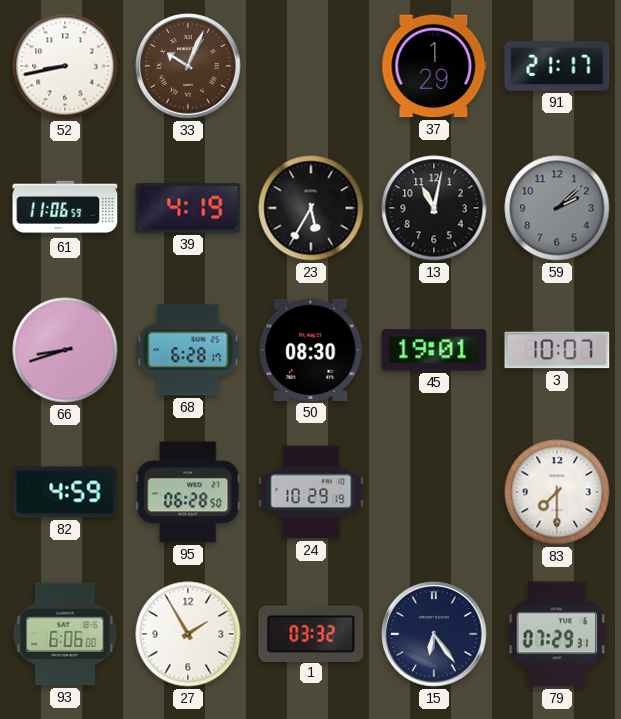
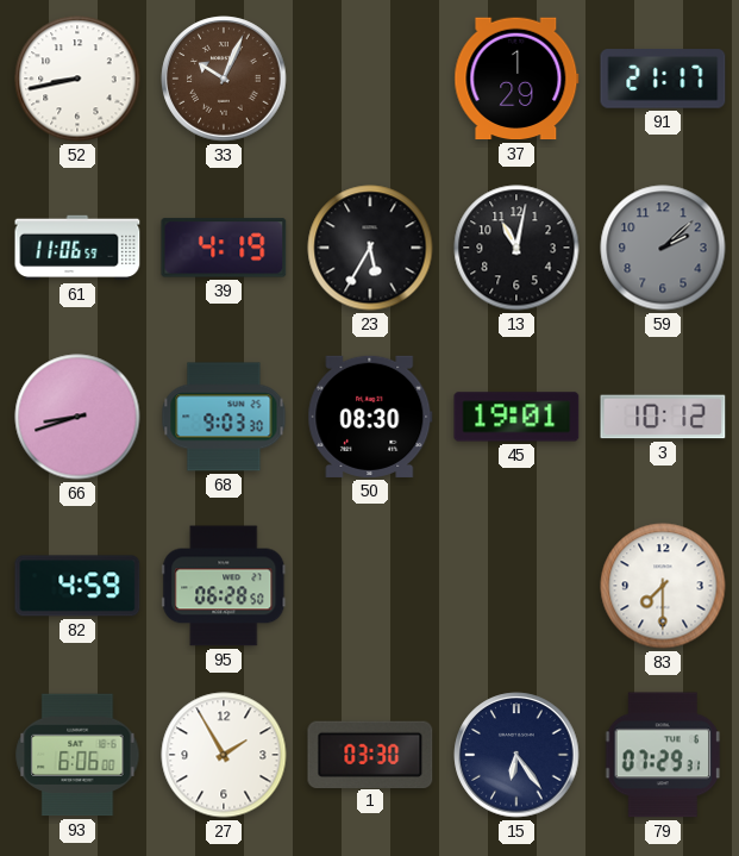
68: 6:28 -> 9:03
3: 10:07 -> 10:12
24: 10:29 -> none
1: 03:32 -> 03:30
